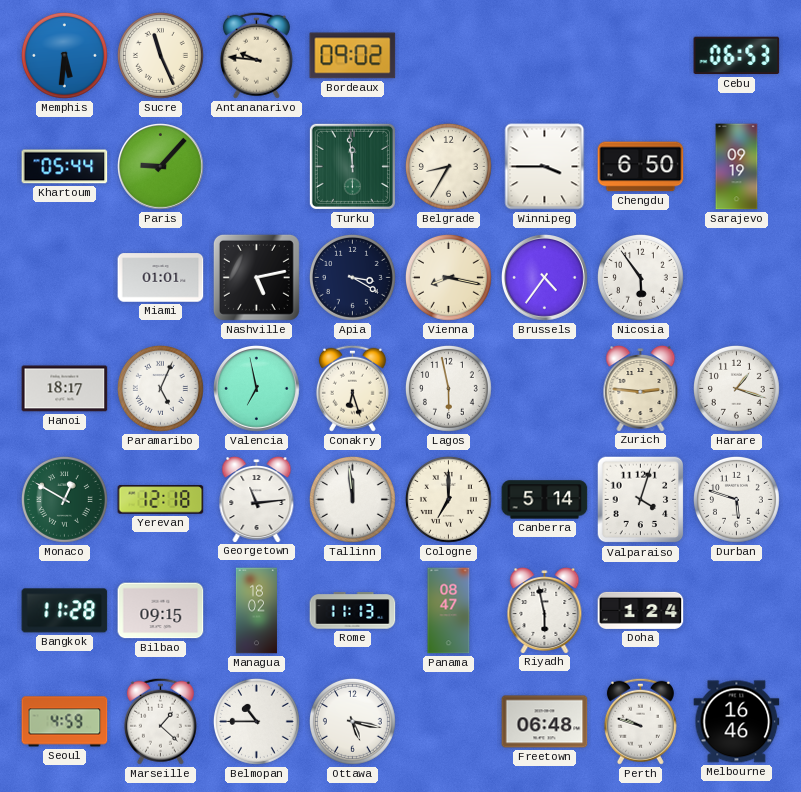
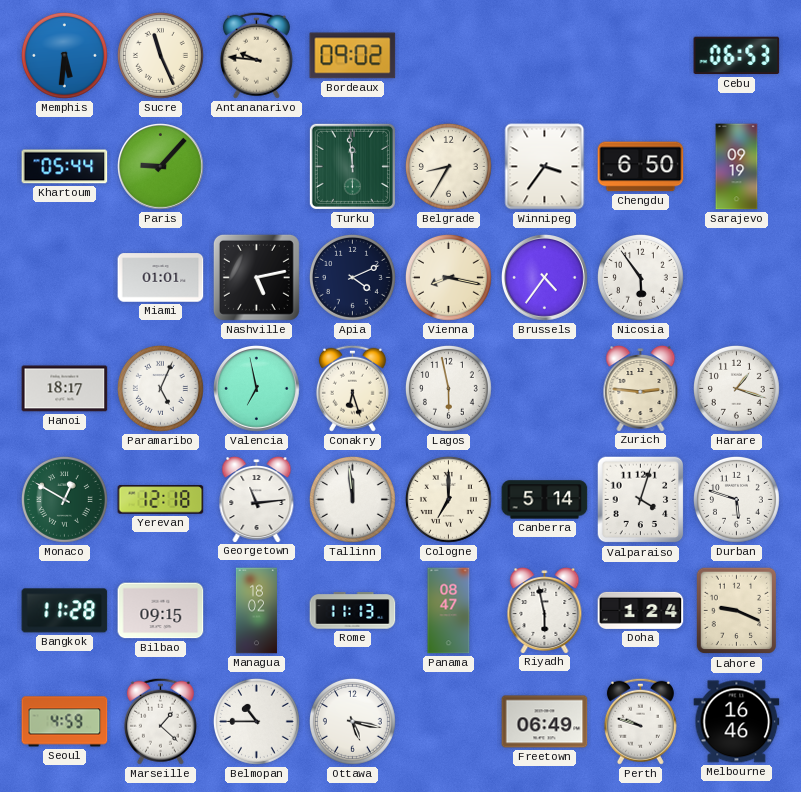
Winnipeg: 3:45 -> 3:36
Apia: 3:20 -> 4:11
Lahore: none -> 9:19
Freetown: 06:48 -> 06:49
